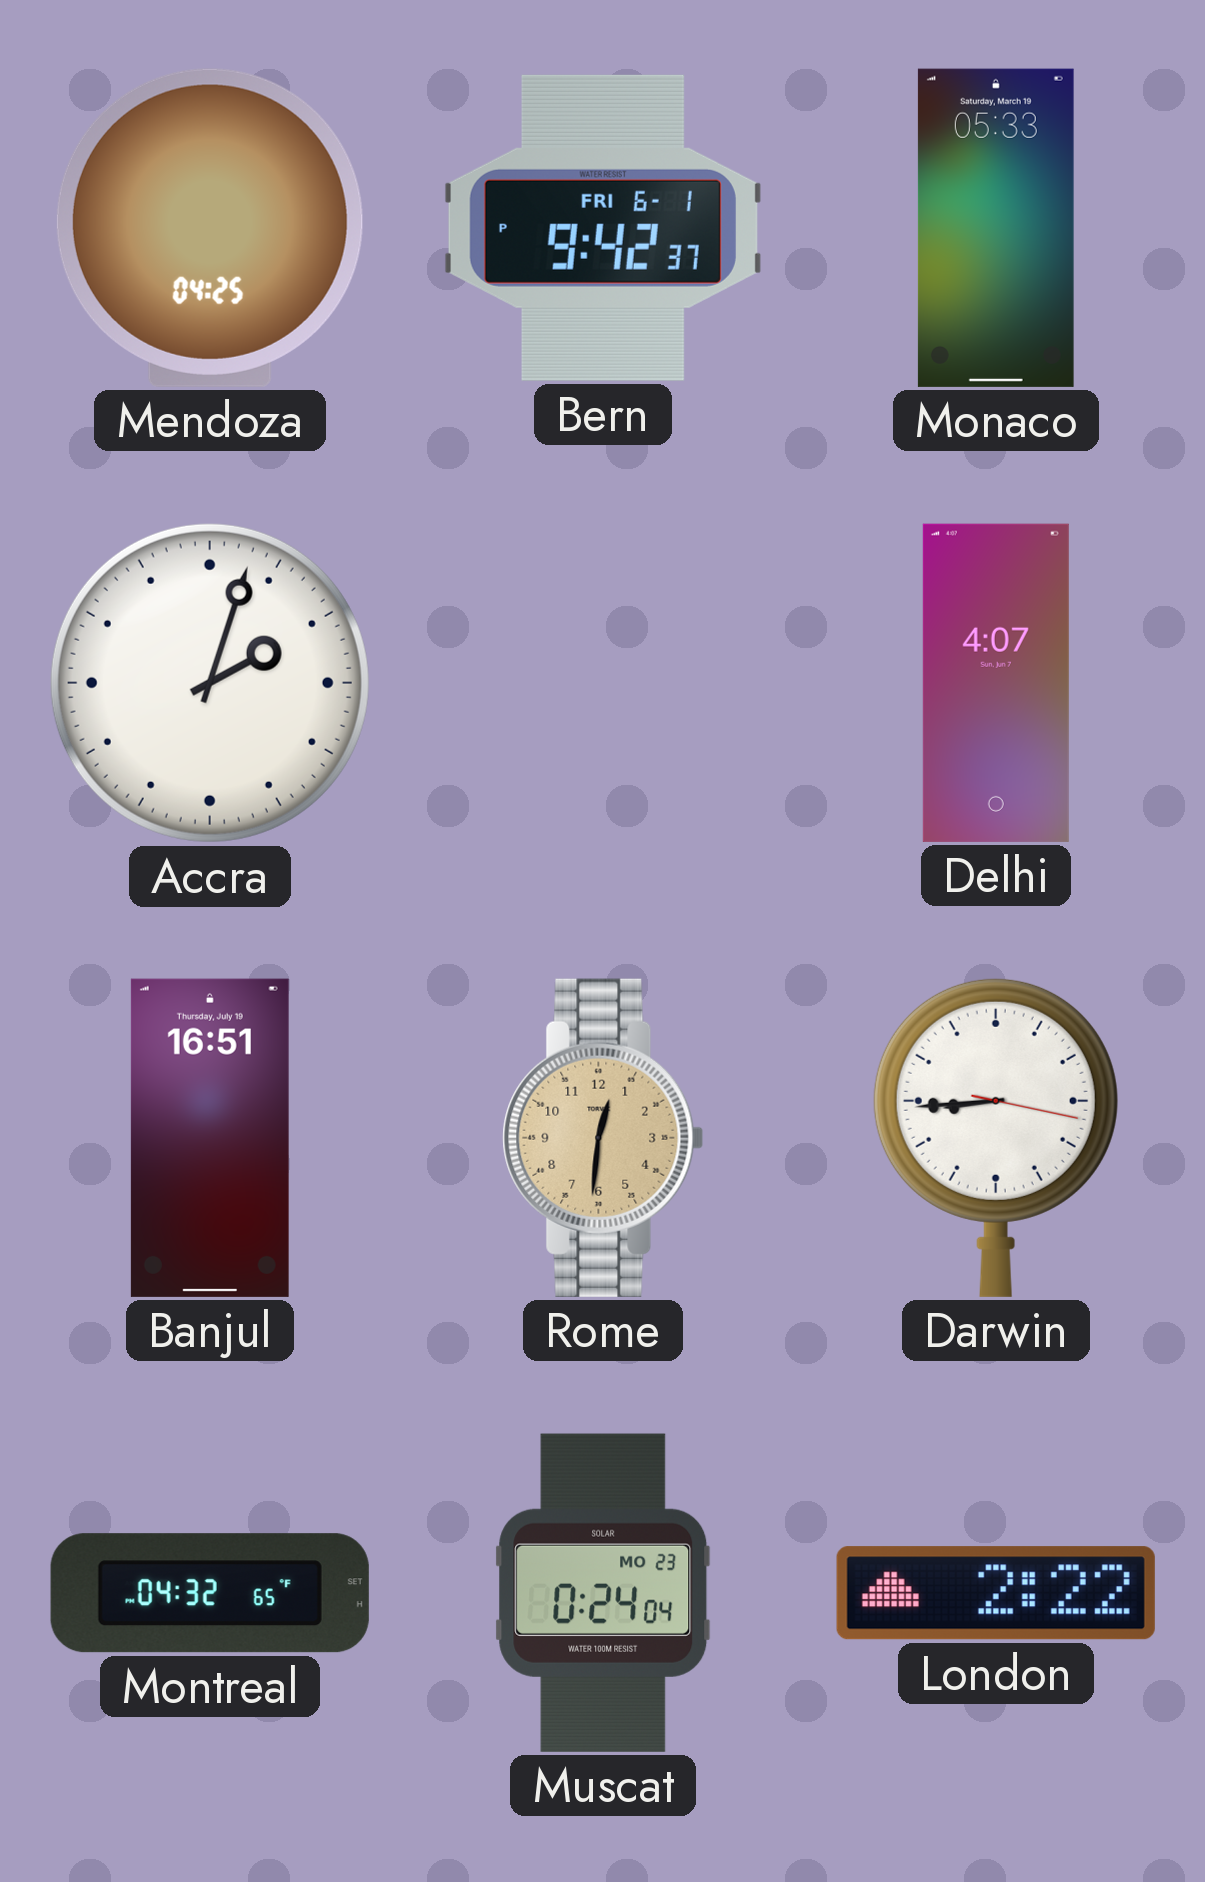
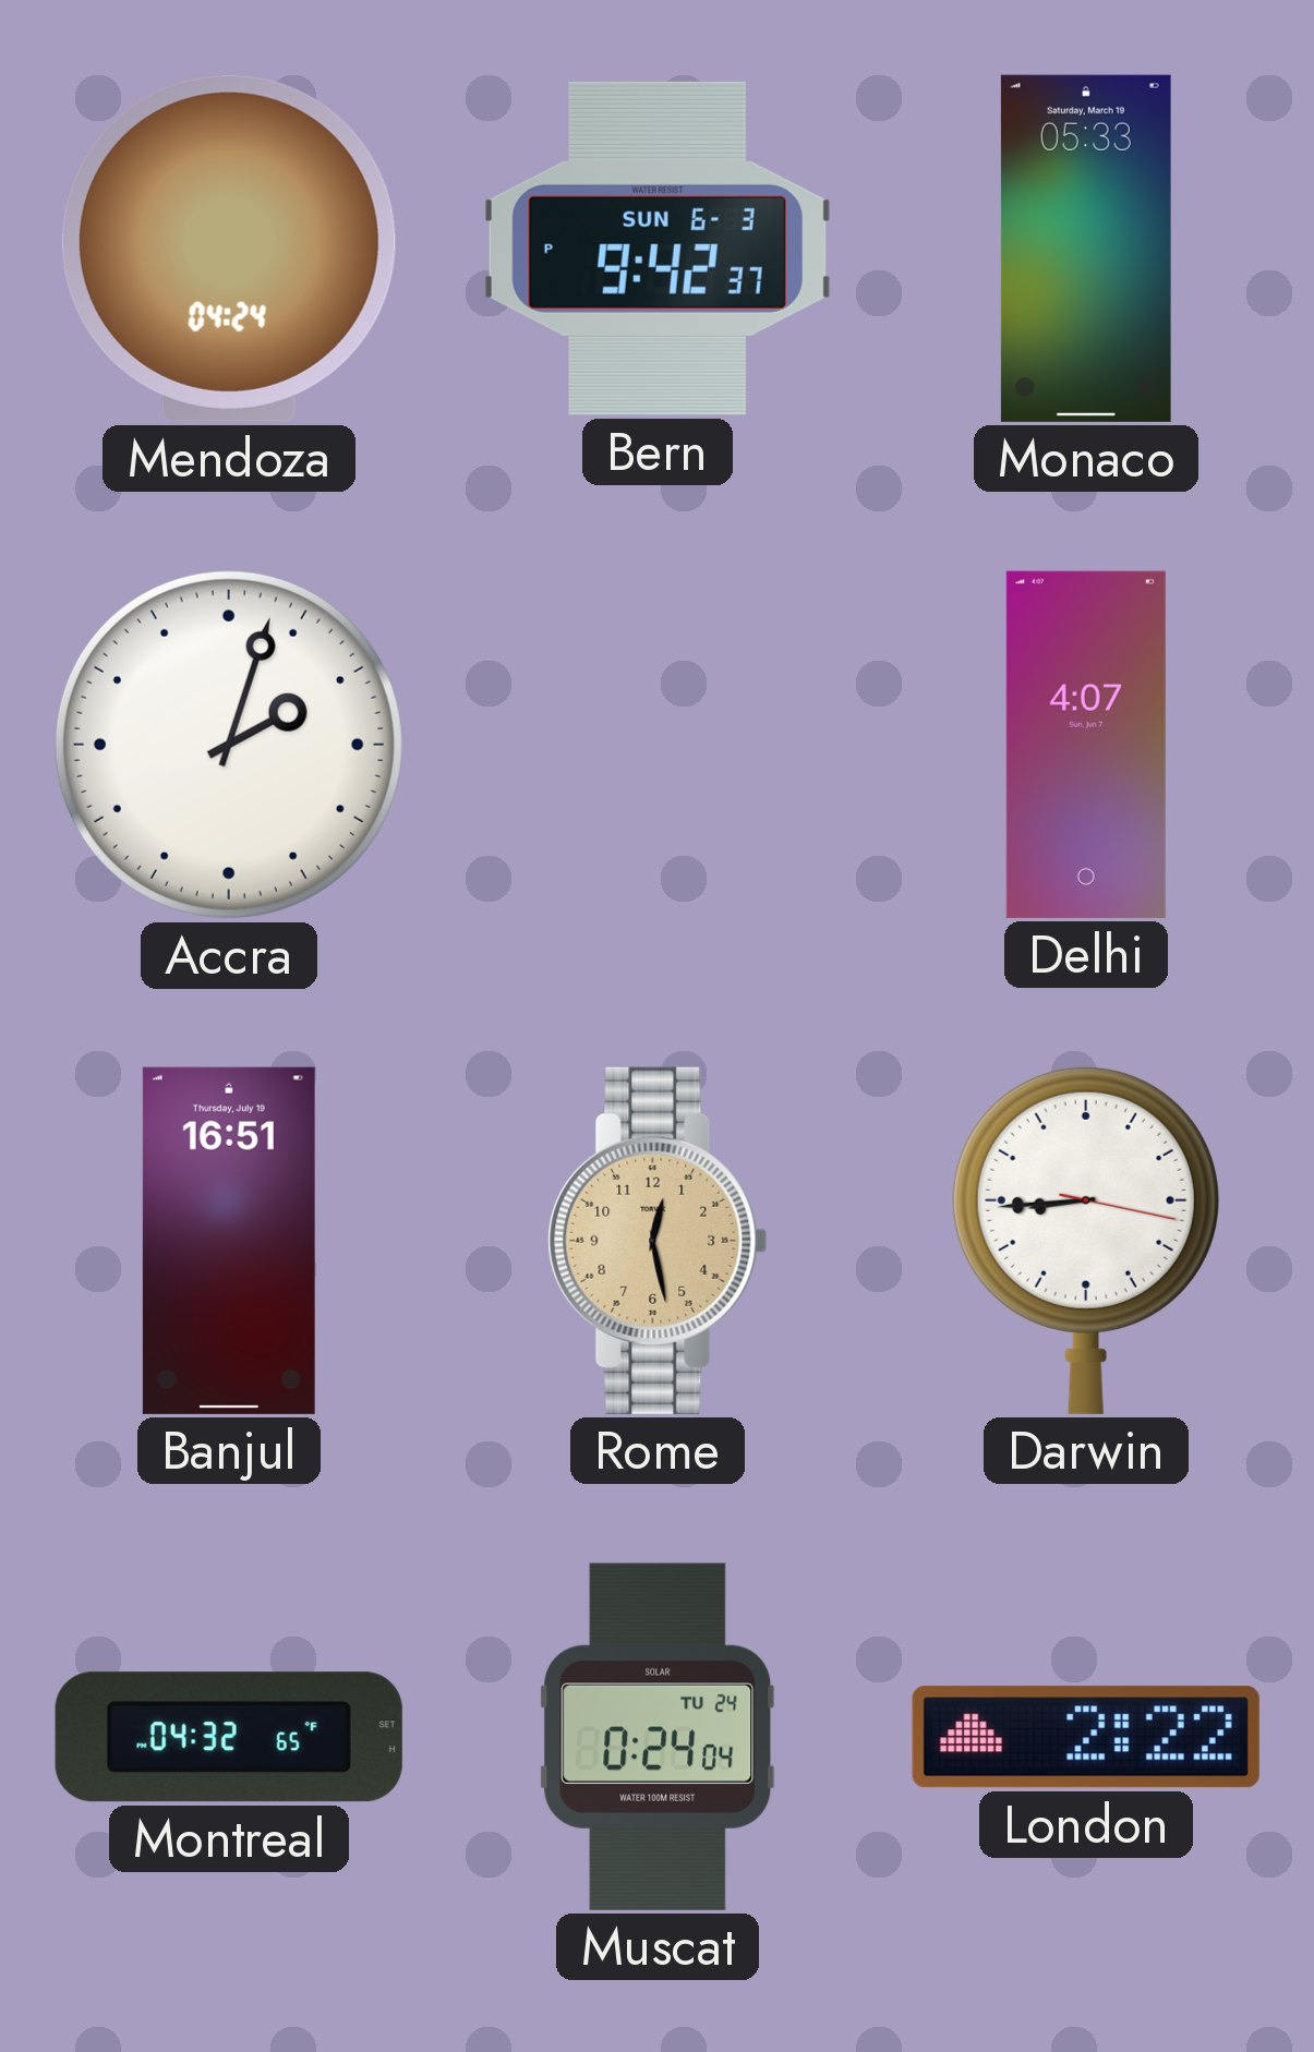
Mendoza: 04:25 -> 04:24
Bern date: FRI 6-1 -> SUN 6-3
Rome: 12:31 -> 12:28
Muscat date: MO 23 -> TU 24
